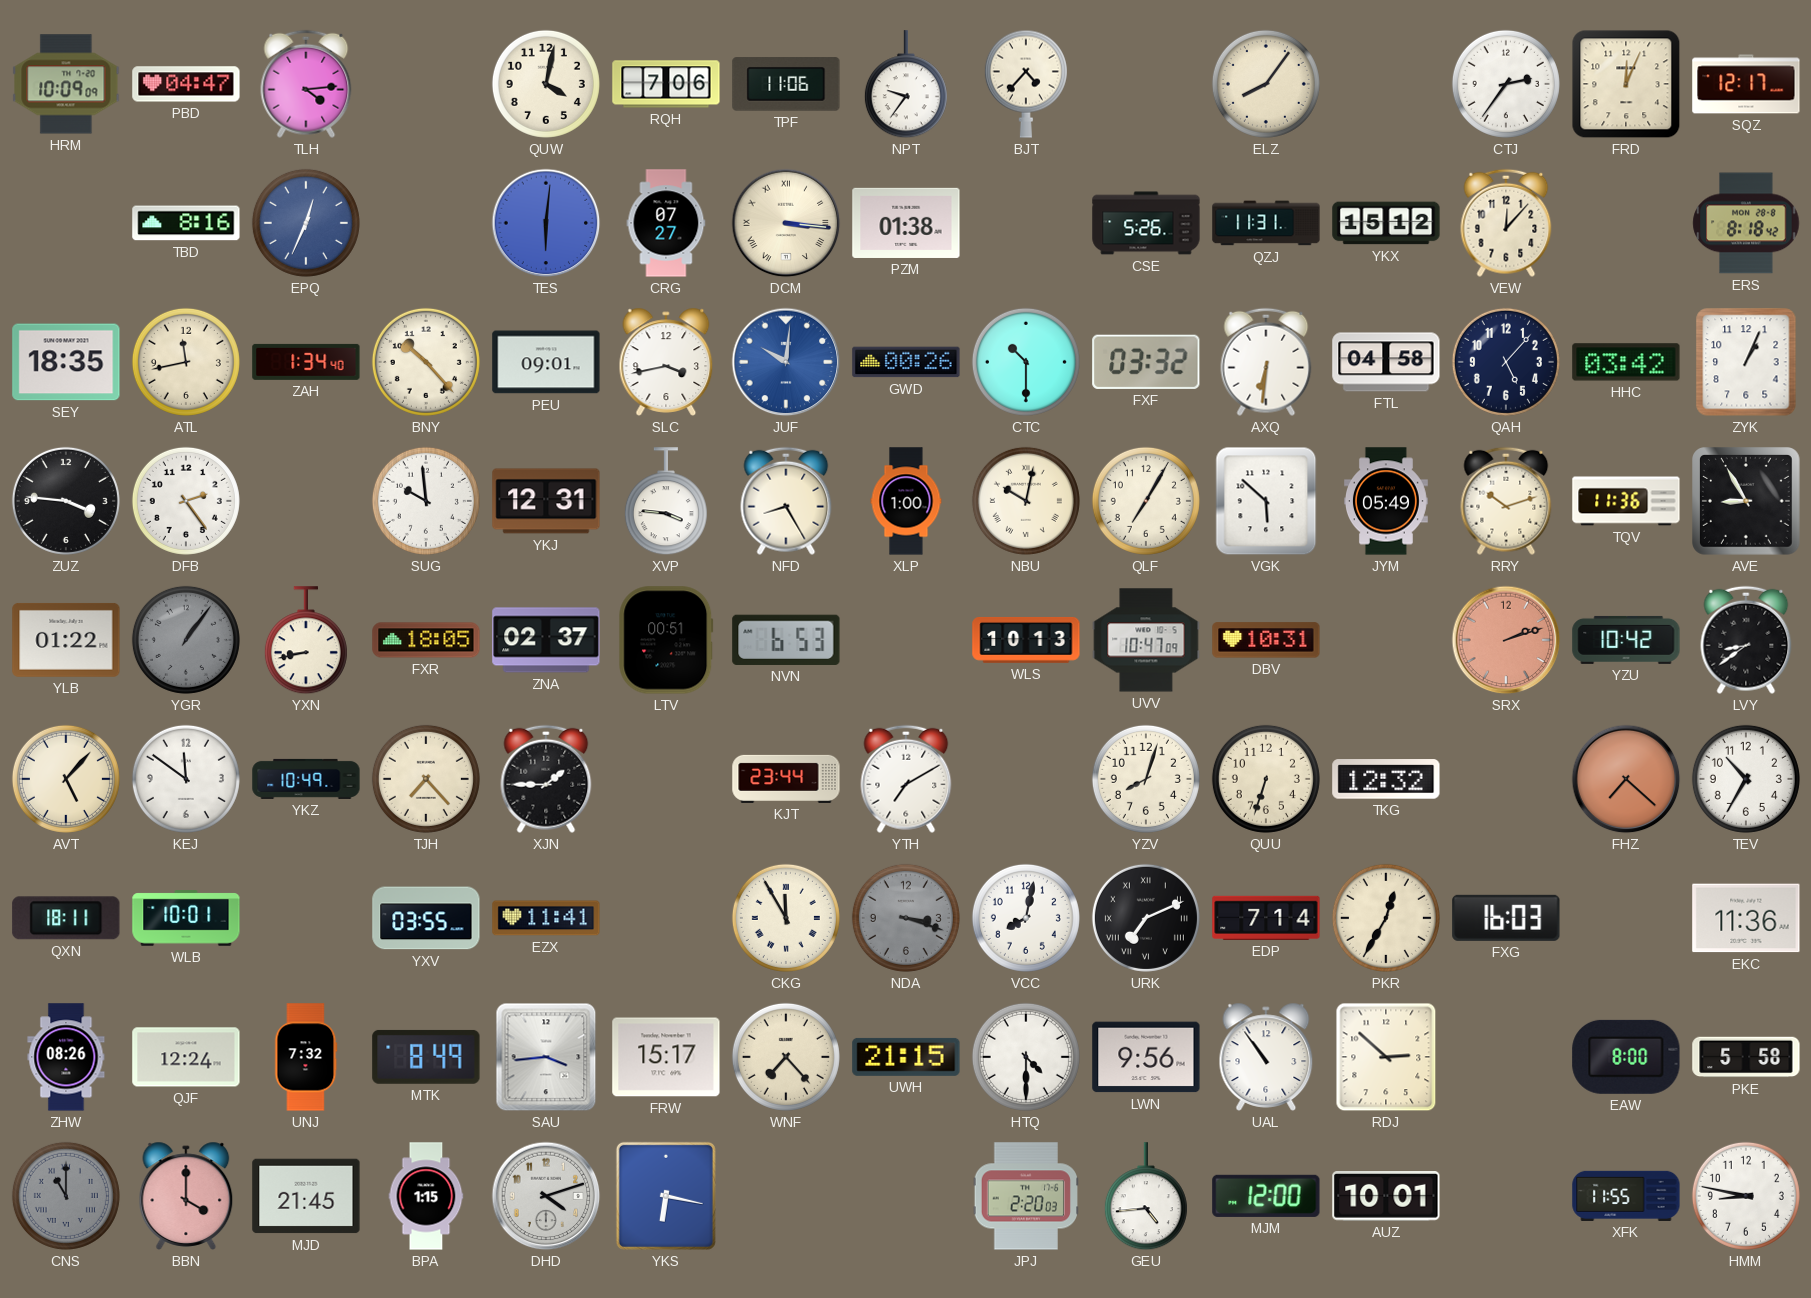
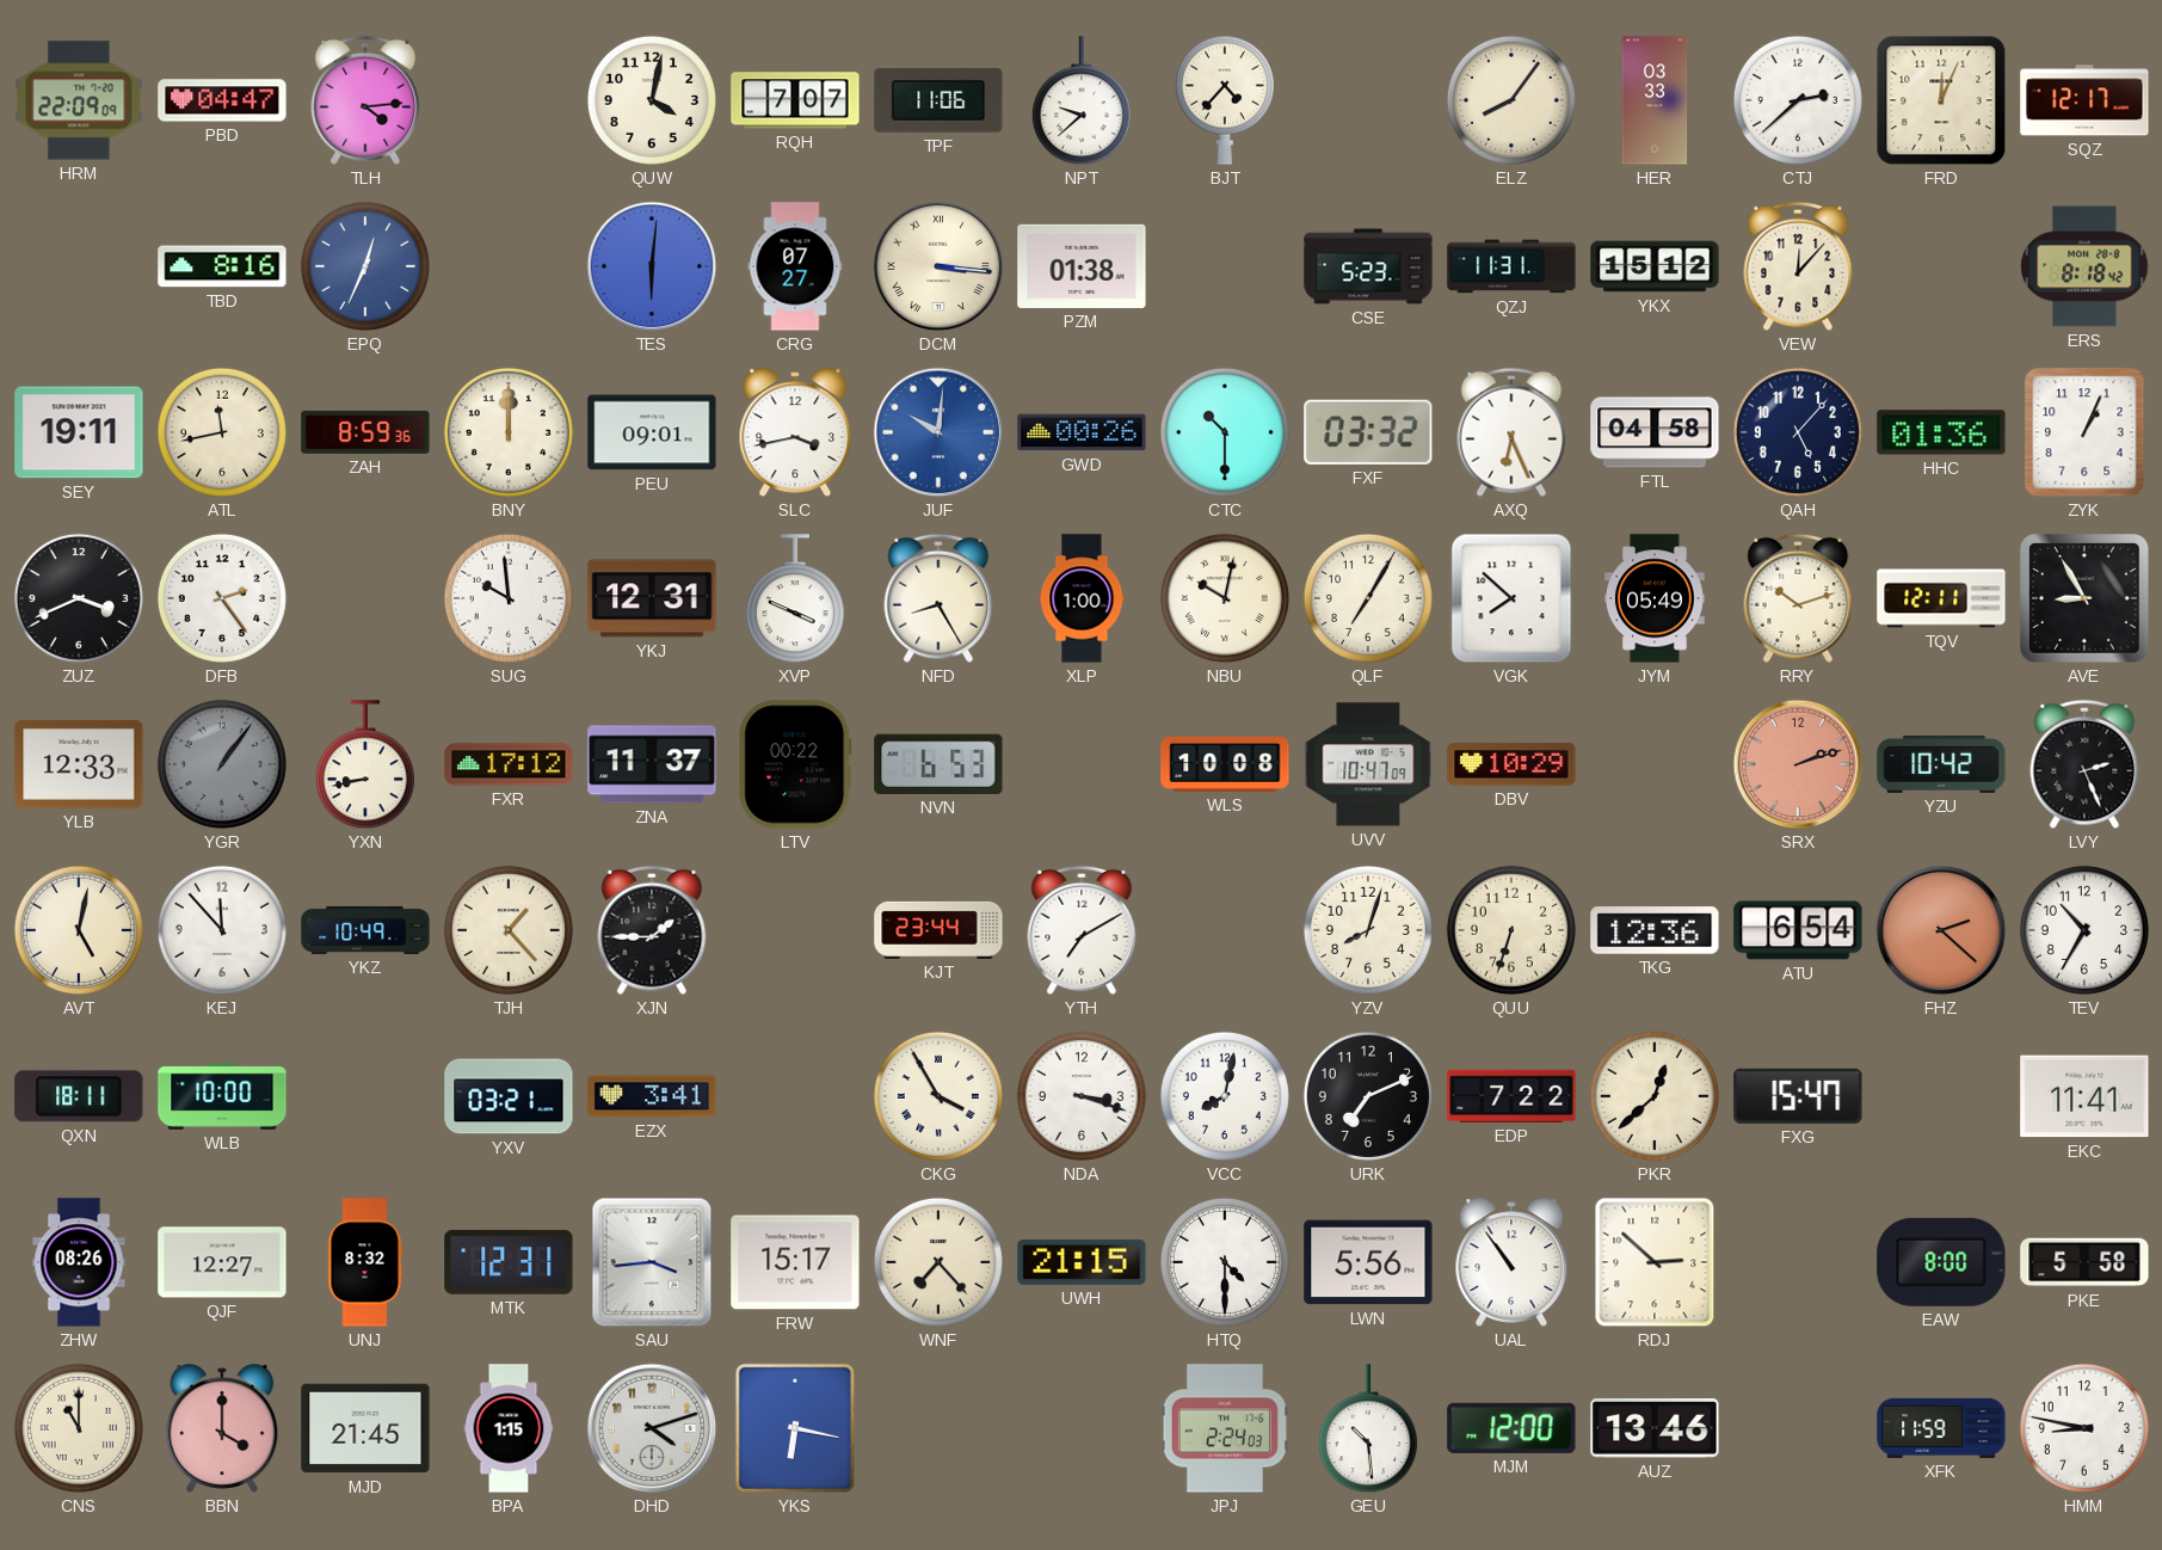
HRM: 10:09 -> 22:09
RQH: 7:06 -> 7:07
NPT: 9:36 -> 9:38
HER: none -> 03:33
CTJ: 2:36 -> 2:38
CSE: 5:26 -> 5:23
SEY: 18:35 -> 19:11
ZAH: 1:34 -> 8:59
BNY: 10:23 -> 12:00
AXQ: 6:31 -> 6:26
HHC: 03:42 -> 01:36
ZUZ: 3:46 -> 3:41
XVP: 3:46 -> 3:49
VGK: 5:52 -> 7:52
TQV: 11:36 -> 12:11
YLB: 01:22 -> 12:33
FXR: 18:05 -> 17:12
ZNA: 02:37 -> 11:37
LTV: 00:51 -> 00:22
WLS: 10:13 -> 10:08
DBV: 10:31 -> 10:29
LVY: 8:39 -> 2:26
AVT: 5:07 -> 5:02
KEJ: 11:51 -> 11:53
TJH: 7:23 -> 1:23
TKG: 12:32 -> 12:36
ATU: none -> 6:54
FHZ: 7:22 -> 2:22
WLB: 10:01 -> 10:00
YXV: 03:55 -> 03:21
EZX: 11:41 -> 3:41
CKG: 11:55 -> 3:55
NDA dial: grey -> white
URK numerals: Roman -> Arabic
EDP: 7:14 -> 7:22
PKR: 12:35 -> 12:38
FXG: 16:03 -> 15:47
EKC: 11:36 -> 11:41
QJF: 12:24 -> 12:27
UNJ: 7:32 -> 8:32
MTK: 8:49 -> 12:31
LWN: 9:56 -> 5:56
CNS dial: grey -> cream
JPJ: 2:20 -> 2:24
GEU: 4:44 -> 10:29
AUZ: 10:01 -> 13:46
XFK: 11:55 -> 11:59
